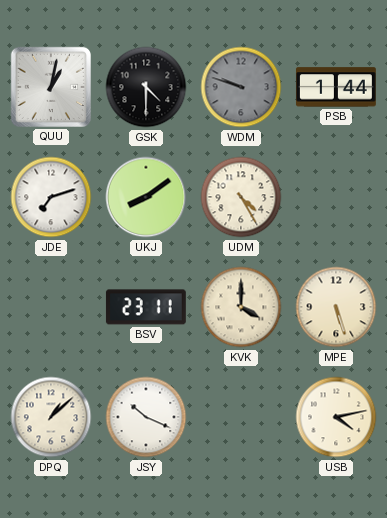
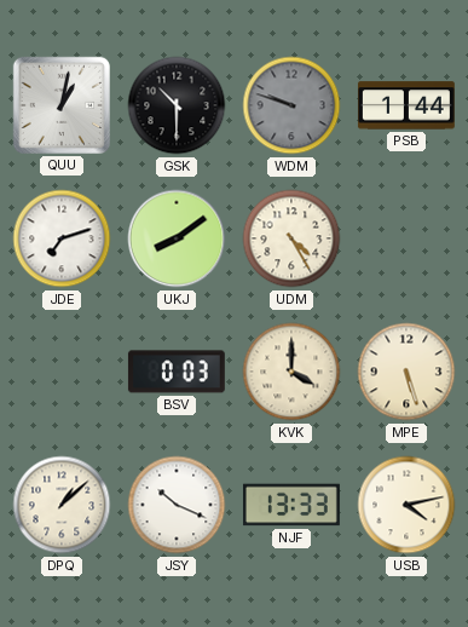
GSK: 4:30 -> 10:30
BSV: 23:11 -> 0:03
NJF: none -> 13:33
